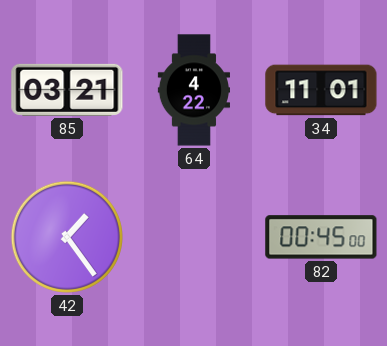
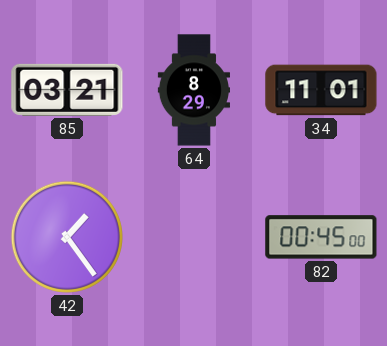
64: 4:22 -> 8:29
